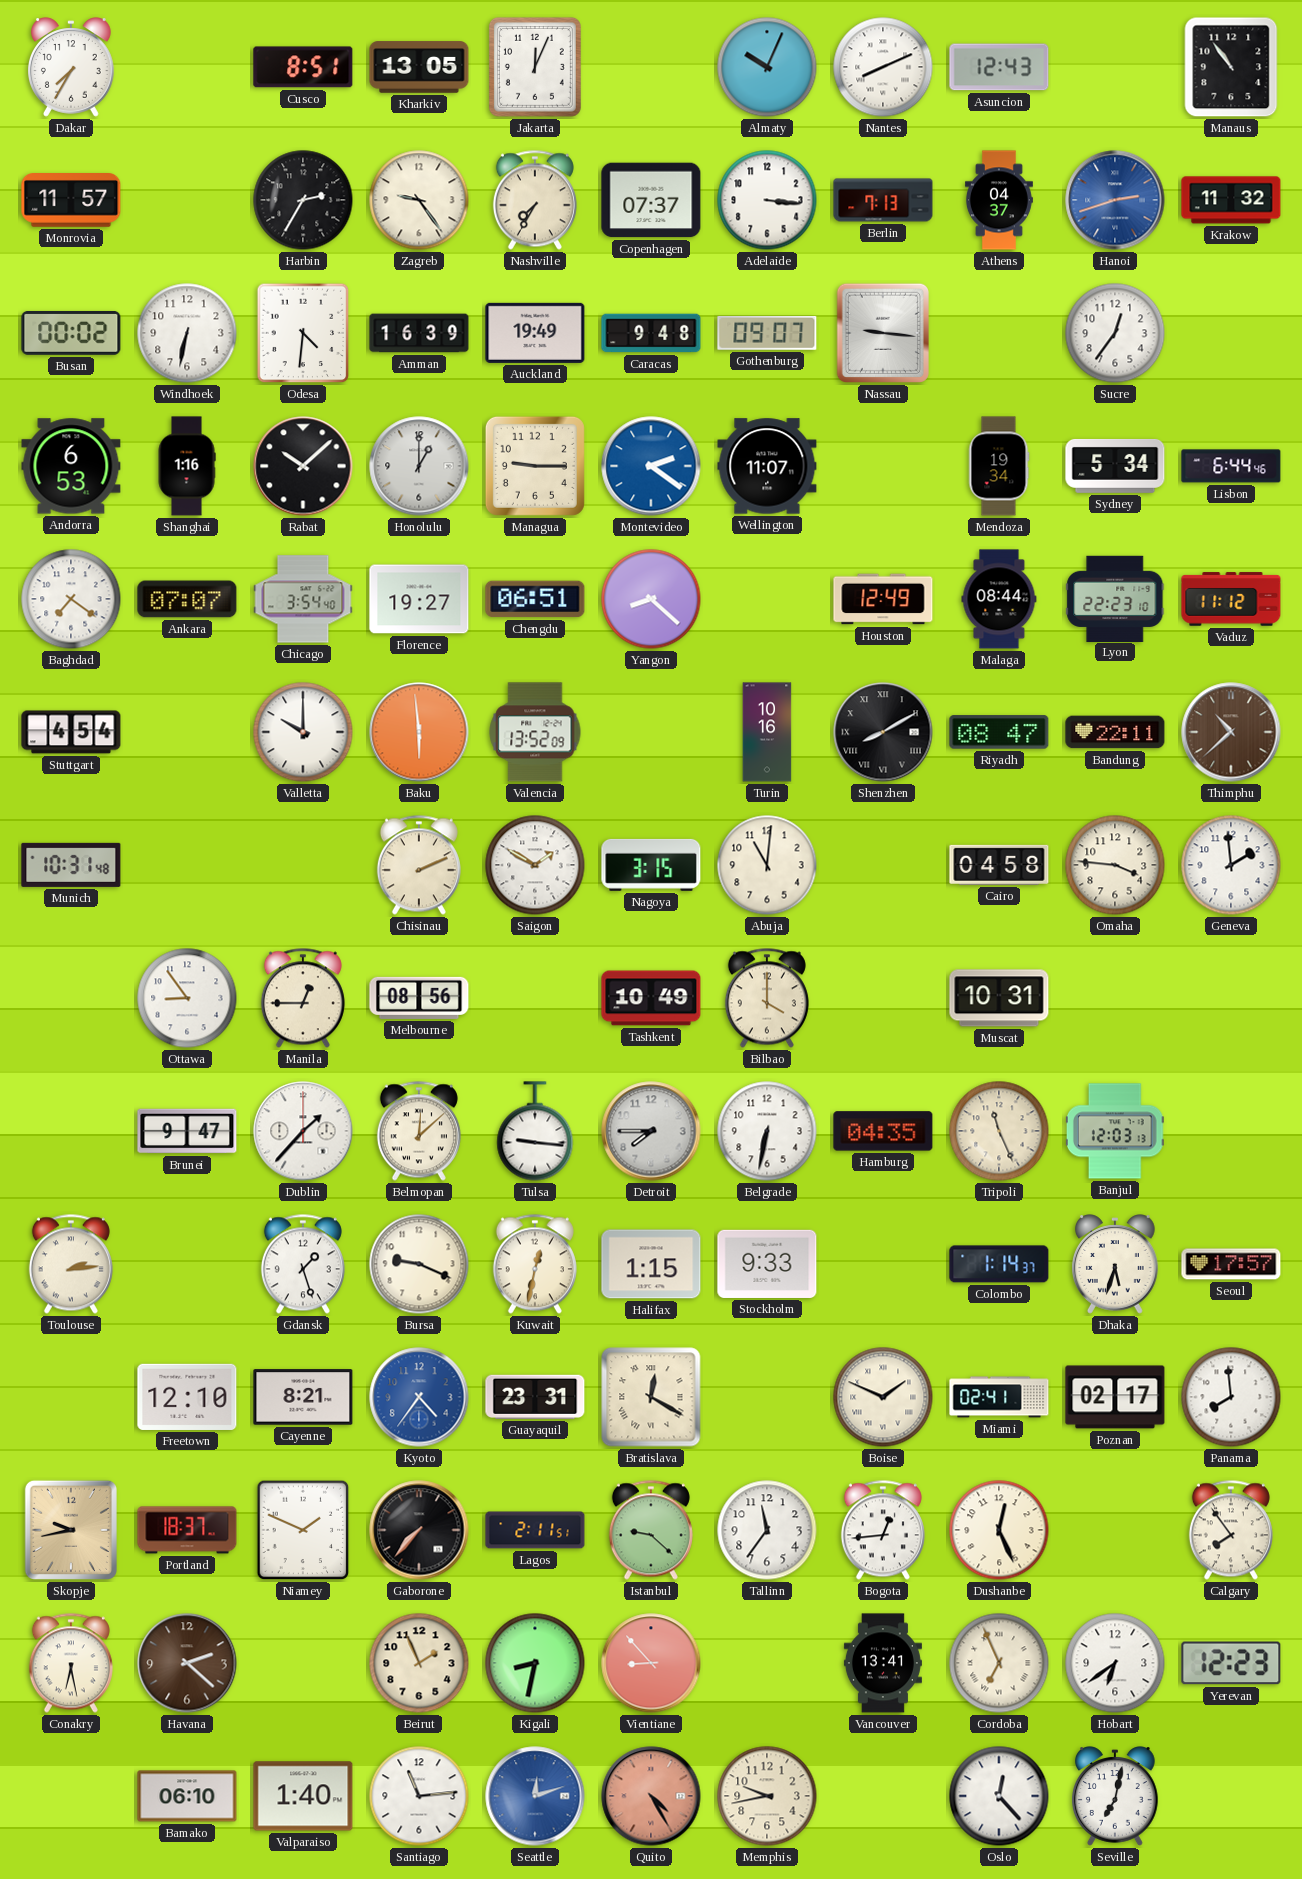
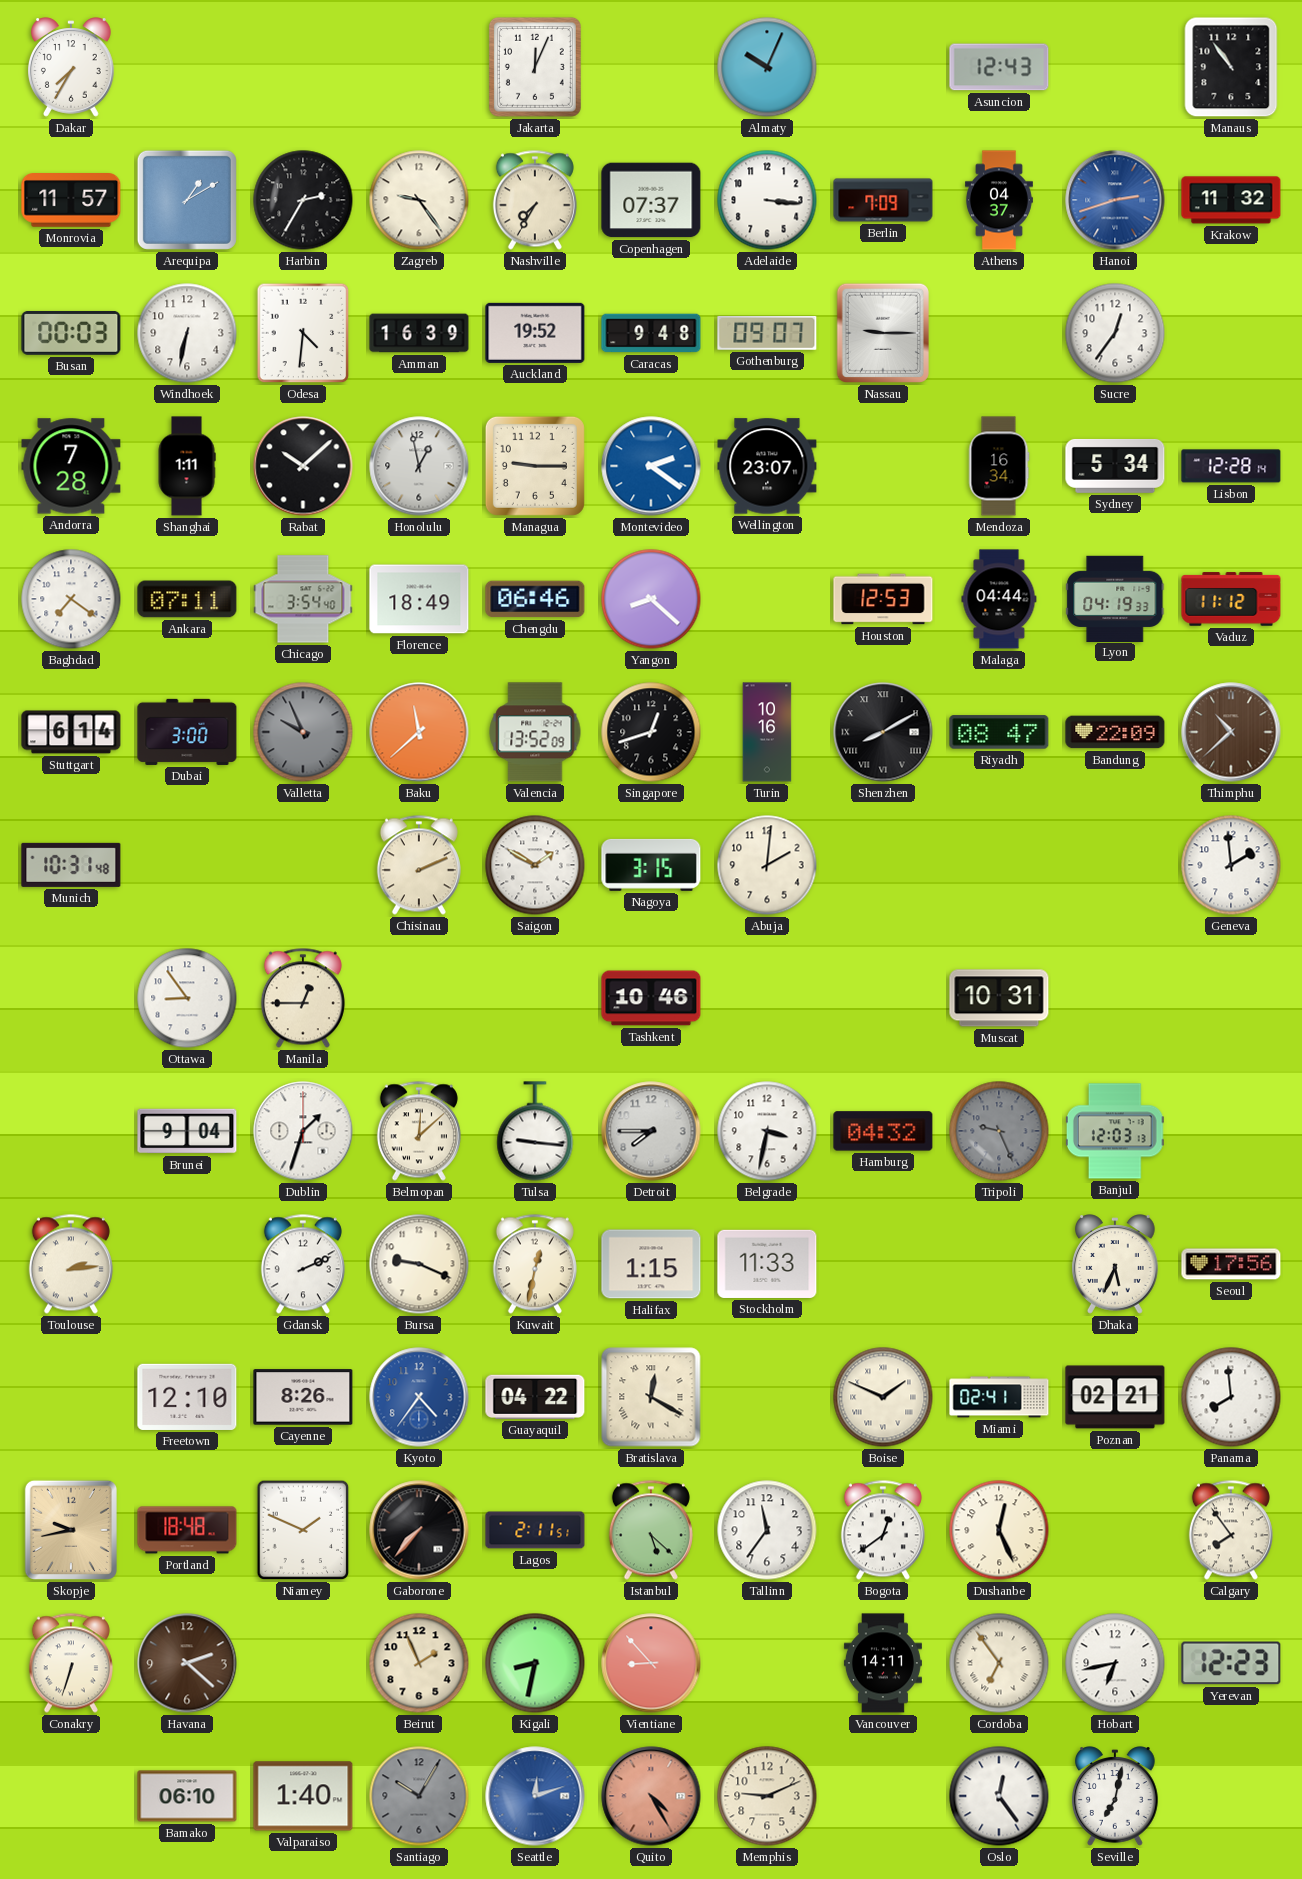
Cusco: 8:51 -> none
Kharkiv: 13:05 -> none
Nantes: 8:11 -> none
Arequipa: none -> 1:10
Berlin: 7:13 -> 7:09
Busan: 00:02 -> 00:03
Auckland: 19:49 -> 19:52
Nassau: 9:16 -> 9:15
Andorra: 6:53 -> 7:28
Shanghai: 1:16 -> 1:11
Honolulu: 1:00 -> 12:58
Wellington: 11:07 -> 23:07
Mendoza: 19:34 -> 16:34
Lisbon: 6:44 -> 12:28
Ankara: 07:07 -> 07:11
Florence: 19:27 -> 18:49
Chengdu: 06:51 -> 06:46
Houston: 12:49 -> 12:53
Malaga: 08:44 -> 04:44
Lyon: 22:23 -> 04:19
Stuttgart: 4:54 -> 6:14
Dubai: none -> 3:00
Valletta: 10:00 -> 9:56
Valletta dial: white -> grey
Baku: 5:59 -> 11:38
Singapore: none -> 12:42
Bandung: 22:11 -> 22:09
Abuja: 11:01 -> 2:01
Cairo: 04:58 -> none
Omaha: 3:46 -> none
Melbourne: 08:56 -> none
Tashkent: 10:49 -> 10:46
Bilbao: 4:00 -> none
Brunei: 9:47 -> 9:04
Dublin: 1:37 -> 1:33
Belgrade: 6:32 -> 3:32
Hamburg: 04:35 -> 04:32
Tripoli: 11:26 -> 9:26
Tripoli dial: cream -> grey
Gdansk: 1:27 -> 2:11
Stockholm: 9:33 -> 11:33
Colombo: 1:14 -> none
Dhaka: 5:33 -> 5:34
Seoul: 17:57 -> 17:56
Cayenne: 8:21 -> 8:26
Guayaquil: 23:31 -> 04:22
Poznan: 02:17 -> 02:21
Portland: 18:37 -> 18:48
Istanbul: 9:22 -> 5:22
Bogota: 12:44 -> 12:39
Conakry: 6:28 -> 6:33
Vancouver: 13:41 -> 14:11
Cordoba: 6:56 -> 6:54
Hobart: 6:39 -> 6:43
Santiago: 11:14 -> 10:05
Santiago dial: white -> grey
Memphis: 9:43 -> 9:11
Oslo: 12:23 -> 12:24
